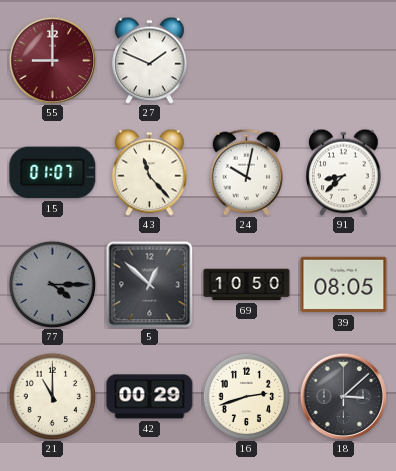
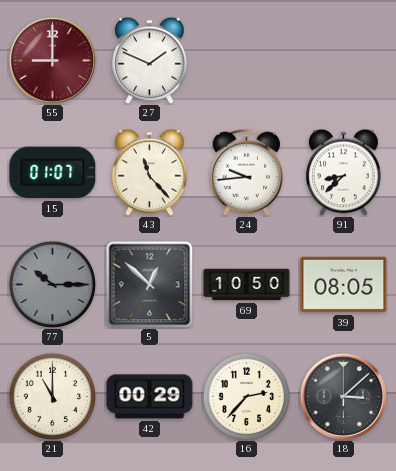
24: 10:02 -> 9:44
77: 4:15 -> 10:15
16: 2:42 -> 2:37
